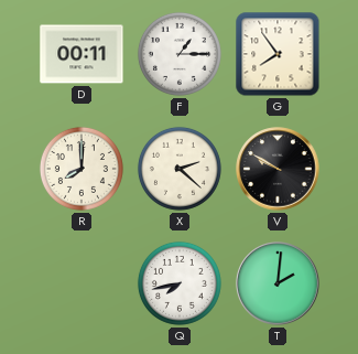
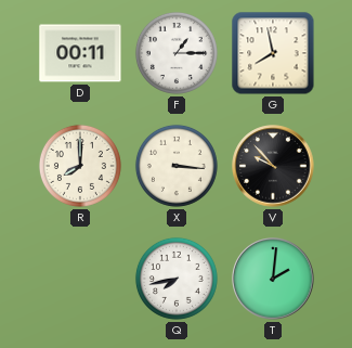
G: 7:54 -> 7:58
X: 2:22 -> 3:16
V: 9:50 -> 9:53
